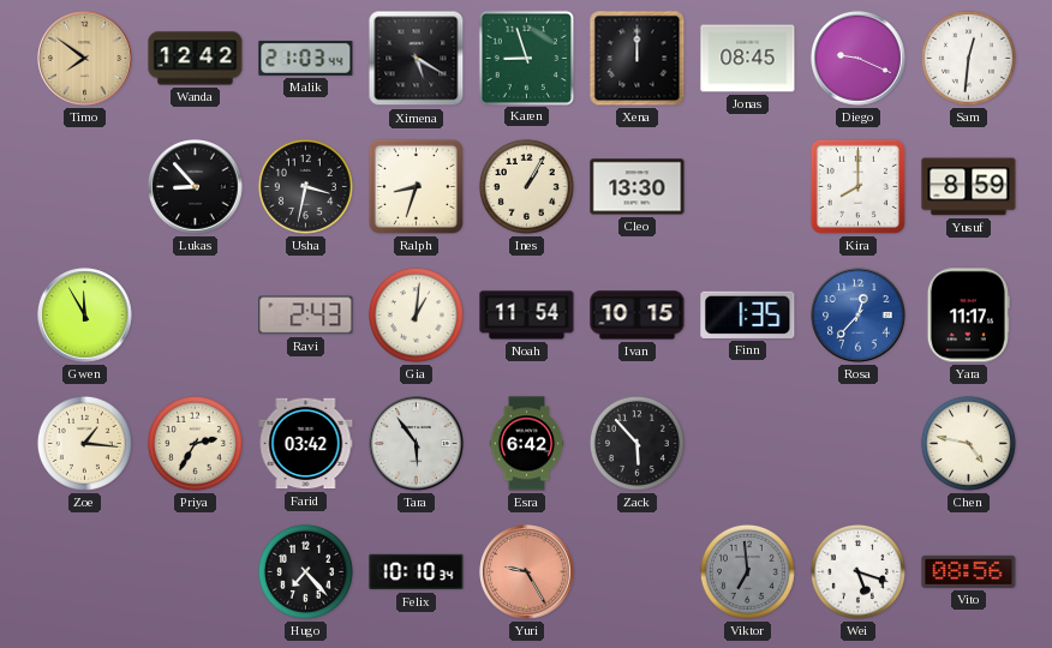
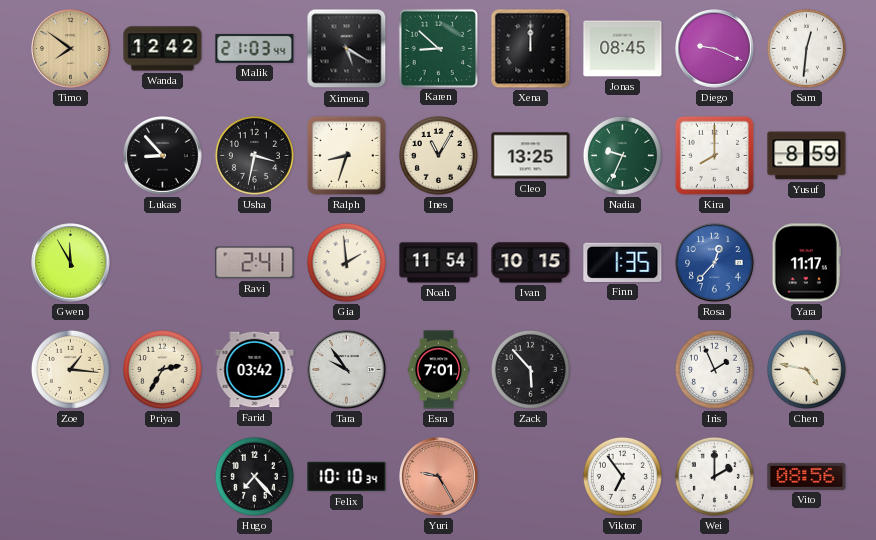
Karen: 8:57 -> 8:52
Ines: 1:05 -> 11:05
Cleo: 13:30 -> 13:25
Nadia: none -> 9:34
Ravi: 2:43 -> 2:41
Gia: 1:01 -> 1:59
Tara: 5:54 -> 9:54
Esra: 6:42 -> 7:01
Iris: none -> 1:56
Viktor: 6:59 -> 6:54
Viktor dial: grey -> white
Wei: 5:18 -> 2:00
